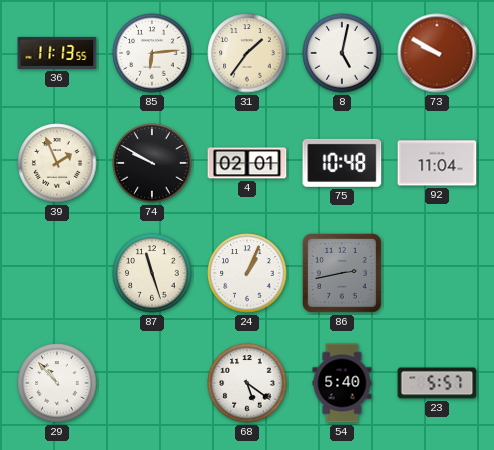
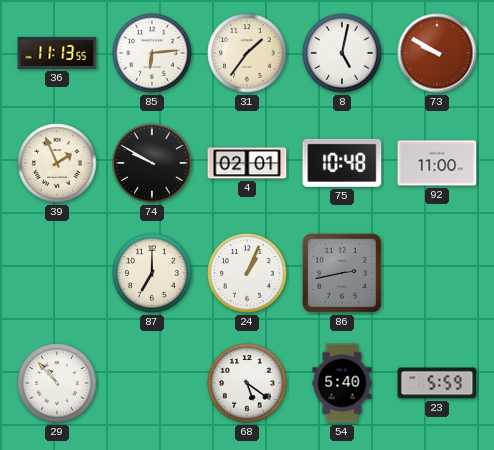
92: 11:04 -> 11:00
87: 11:27 -> 7:00
23: 5:57 -> 5:59
